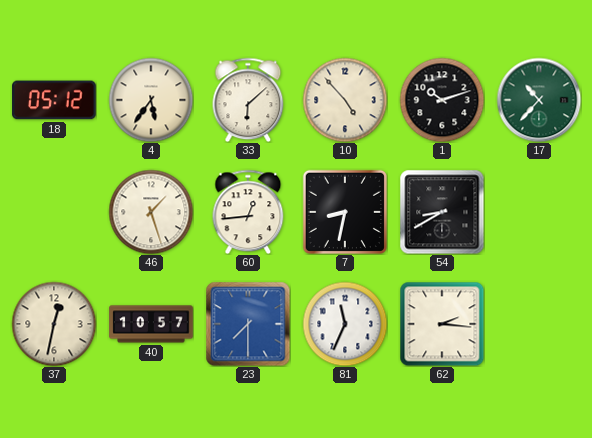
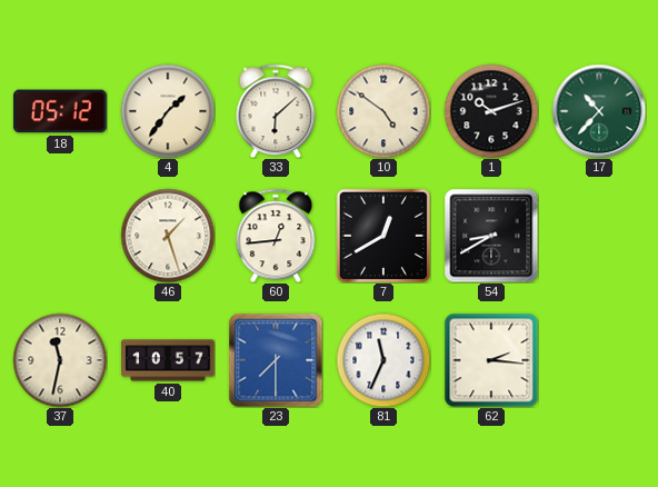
4: 5:36 -> 1:36
10: 4:53 -> 4:51
7: 8:32 -> 12:40
37: 12:32 -> 11:32
